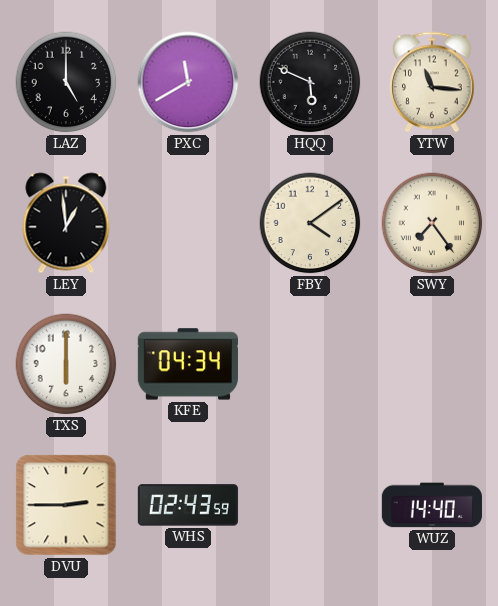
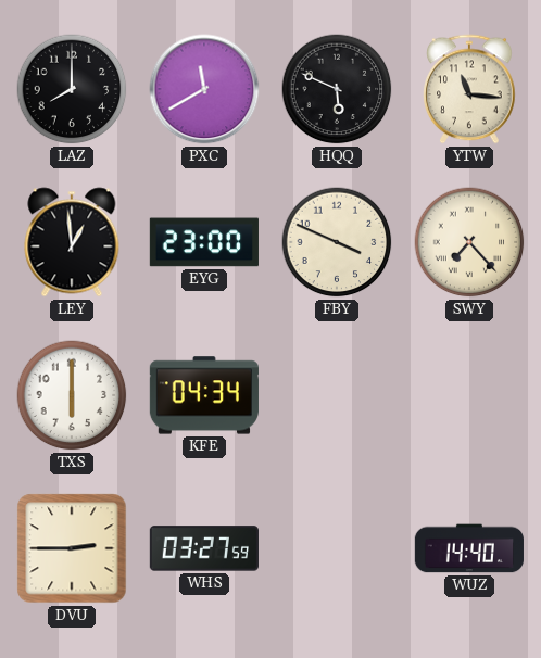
LAZ: 5:00 -> 8:00
EYG: none -> 23:00
FBY: 4:09 -> 3:49
SWY: 7:24 -> 7:23
WHS: 02:43 -> 03:27
